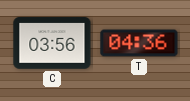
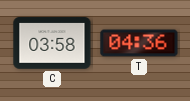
C: 03:56 -> 03:58
